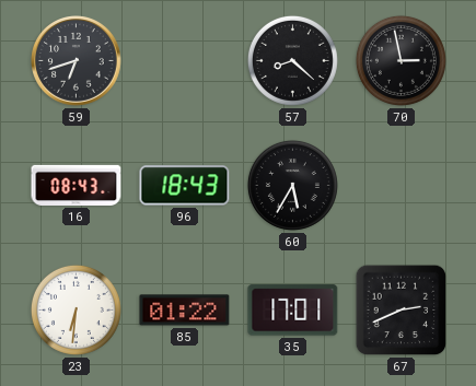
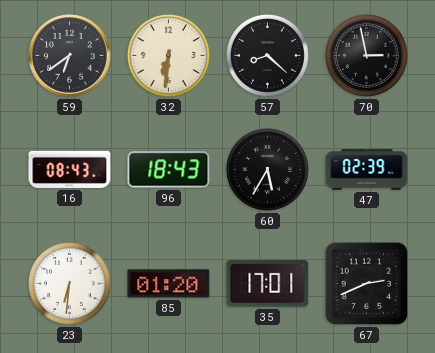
59: 6:42 -> 6:39
32: none -> 6:31
47: none -> 02:39
85: 01:22 -> 01:20
